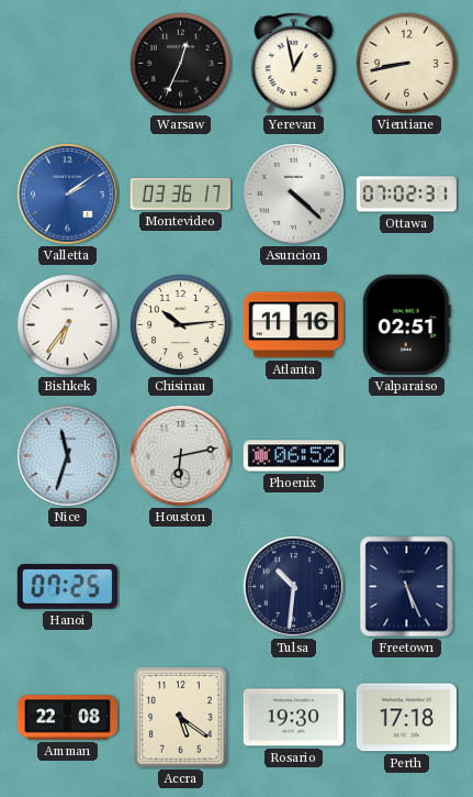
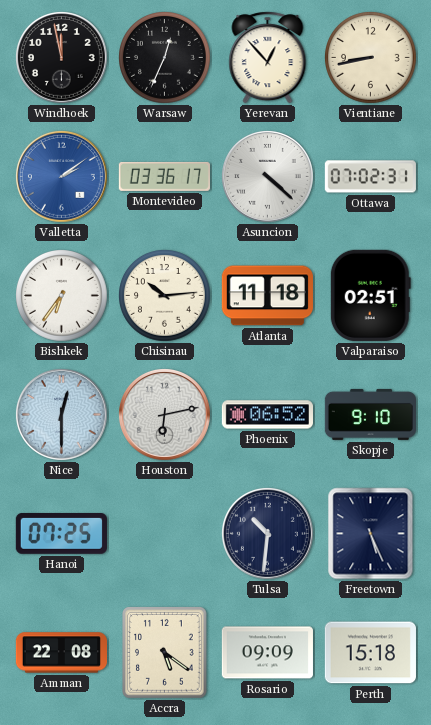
Windhoek: none -> 11:58
Yerevan: 12:58 -> 12:53
Atlanta: 11:16 -> 11:18
Nice: 11:33 -> 12:30
Skopje: none -> 9:10
Rosario: 19:30 -> 09:09
Perth: 17:18 -> 15:18
